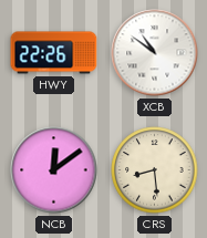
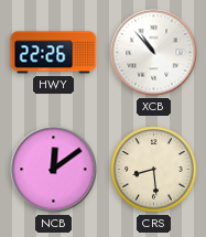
XCB: 10:51 -> 10:53
